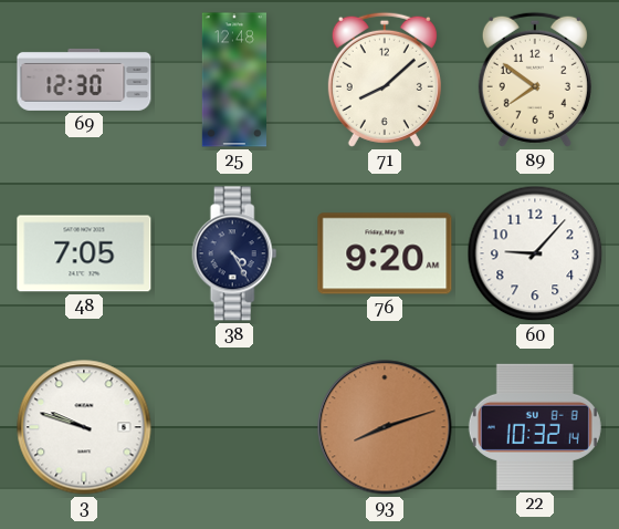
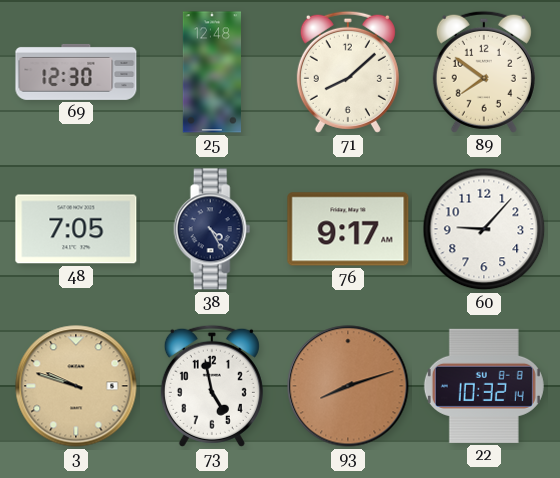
76: 9:20 -> 9:17
3 dial: white -> champagne
73: none -> 4:58
